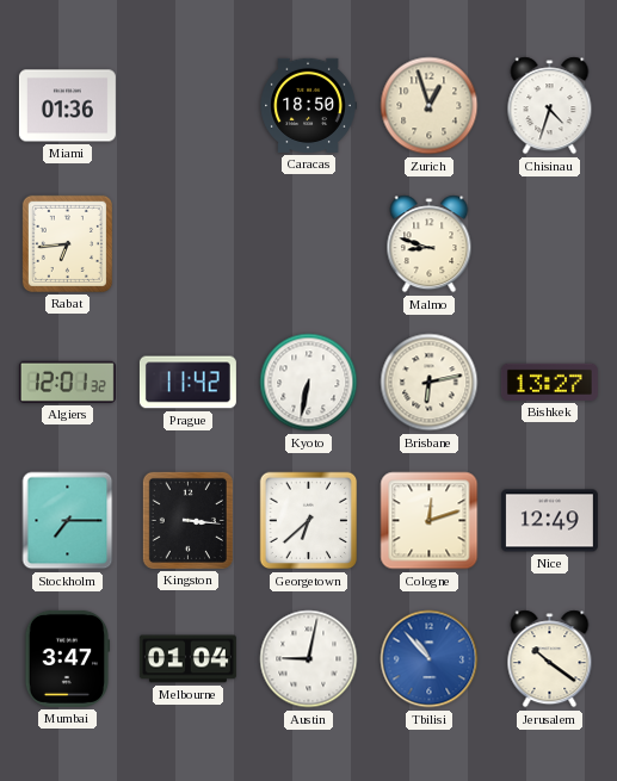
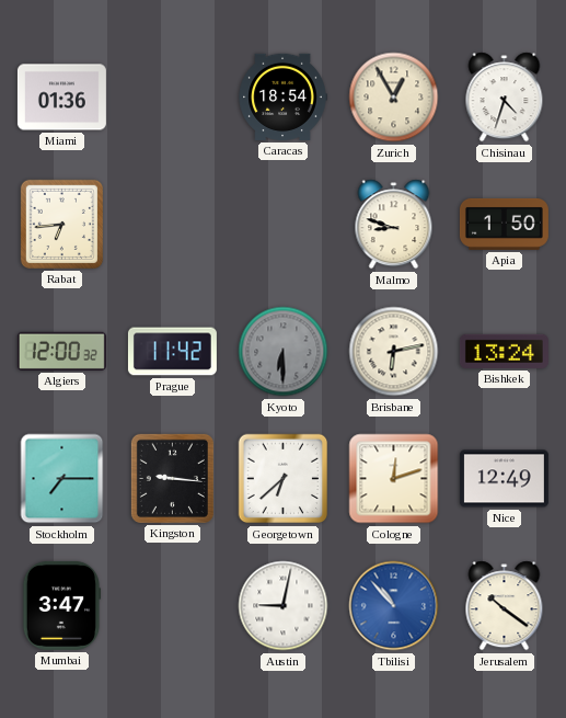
Caracas: 18:50 -> 18:54
Zurich: 12:57 -> 12:55
Apia: none -> 1:50
Algiers: 12:01 -> 12:00
Kyoto: 6:32 -> 6:30
Kyoto dial: white -> grey
Bishkek: 13:27 -> 13:24
Kingston: 3:16 -> 9:16
Melbourne: 01:04 -> none
